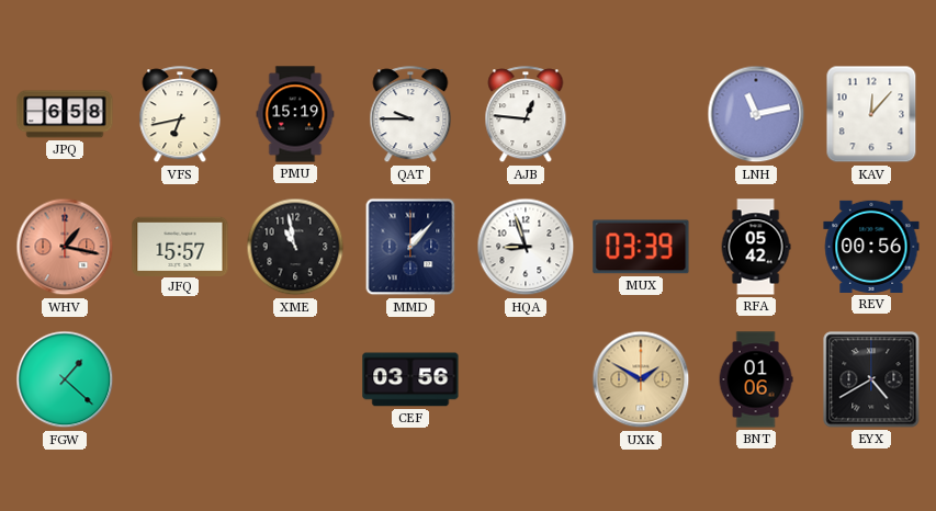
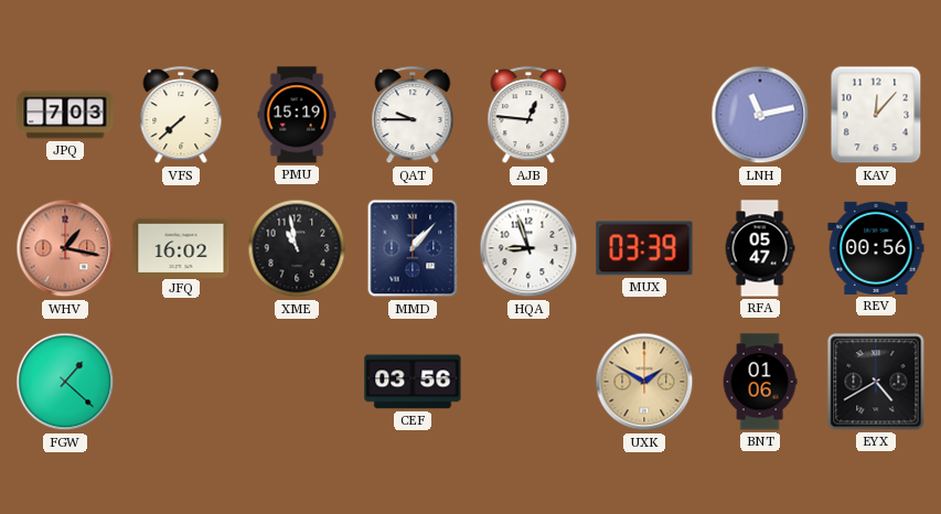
JPQ: 6:58 -> 7:03
VFS: 6:43 -> 7:38
JFQ: 15:57 -> 16:02
RFA: 05:42 -> 05:47
